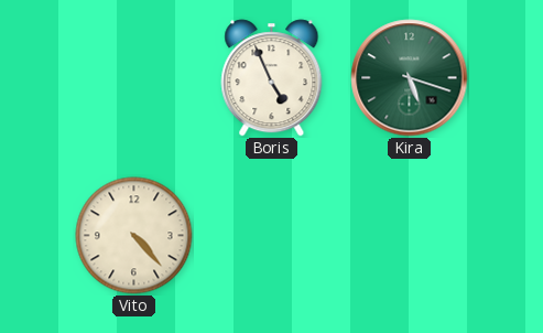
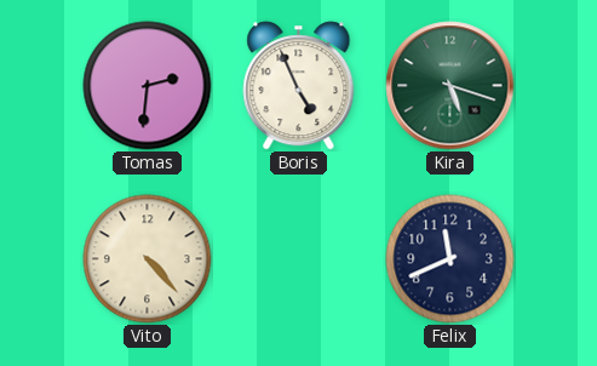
Tomas: none -> 2:31
Felix: none -> 11:41
